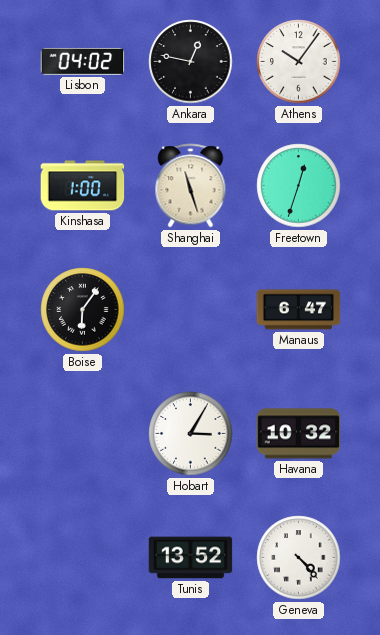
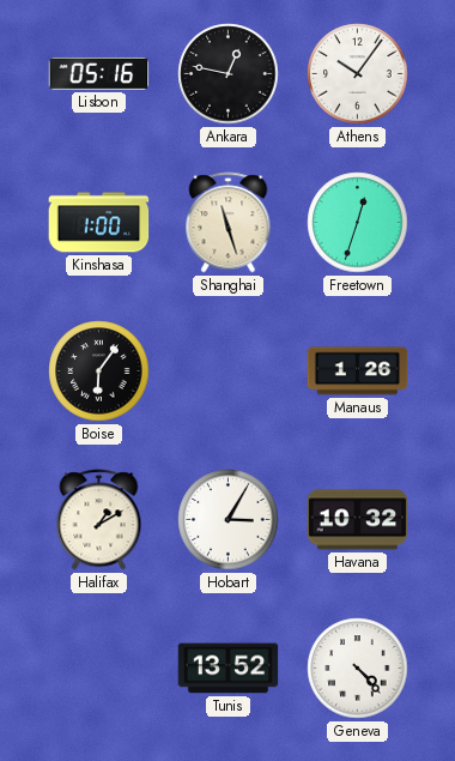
Lisbon: 04:02 -> 05:16
Manaus: 6:47 -> 1:26
Halifax: none -> 1:10
